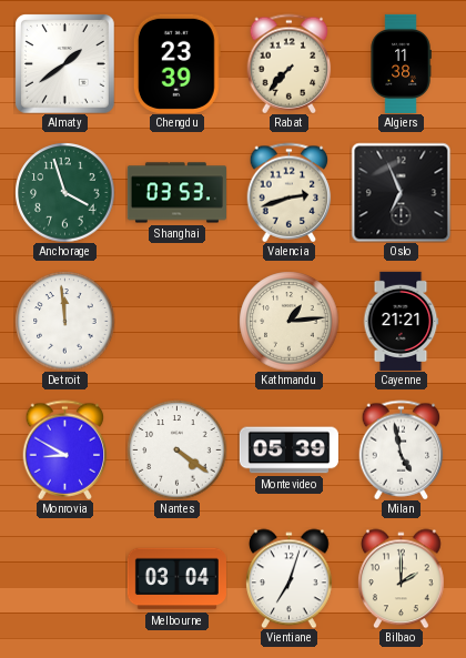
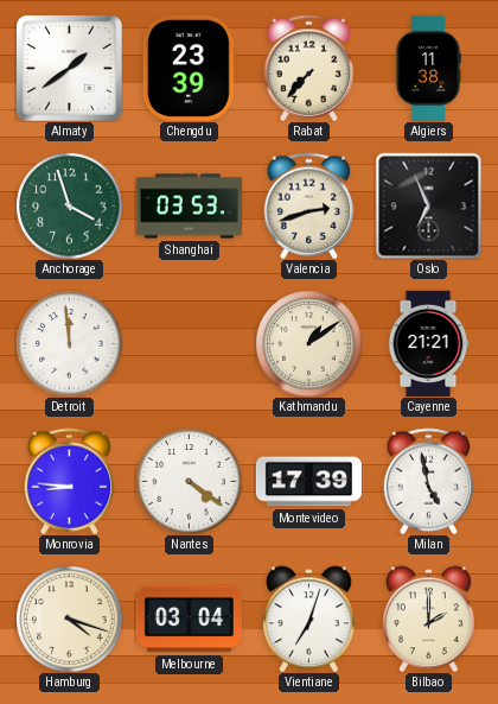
Kathmandu: 1:14 -> 1:09
Monrovia: 8:50 -> 8:46
Montevideo: 05:39 -> 17:39
Hamburg: none -> 4:18
